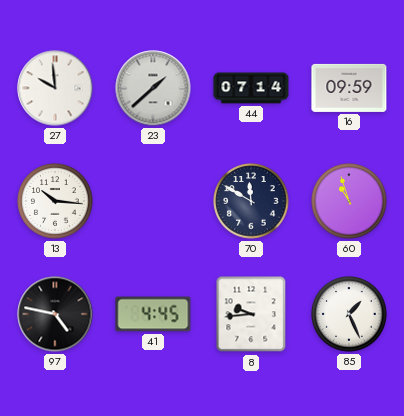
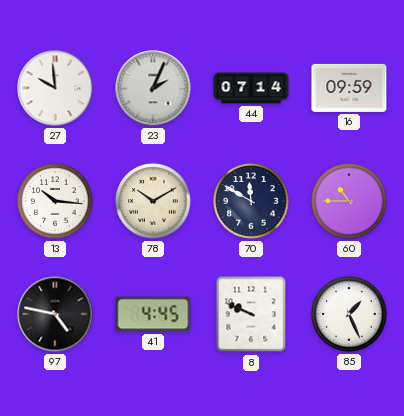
23: 1:38 -> 2:04
78: none -> 10:10
60: 10:57 -> 10:45
8: 9:44 -> 9:49
